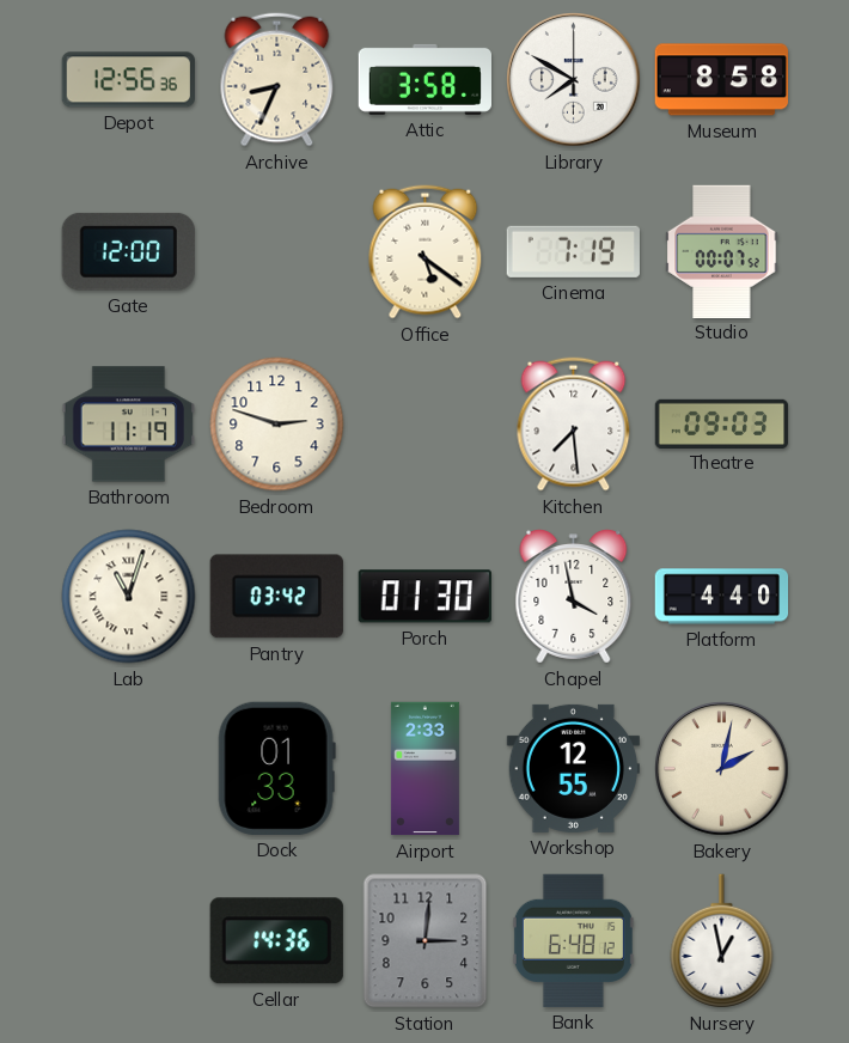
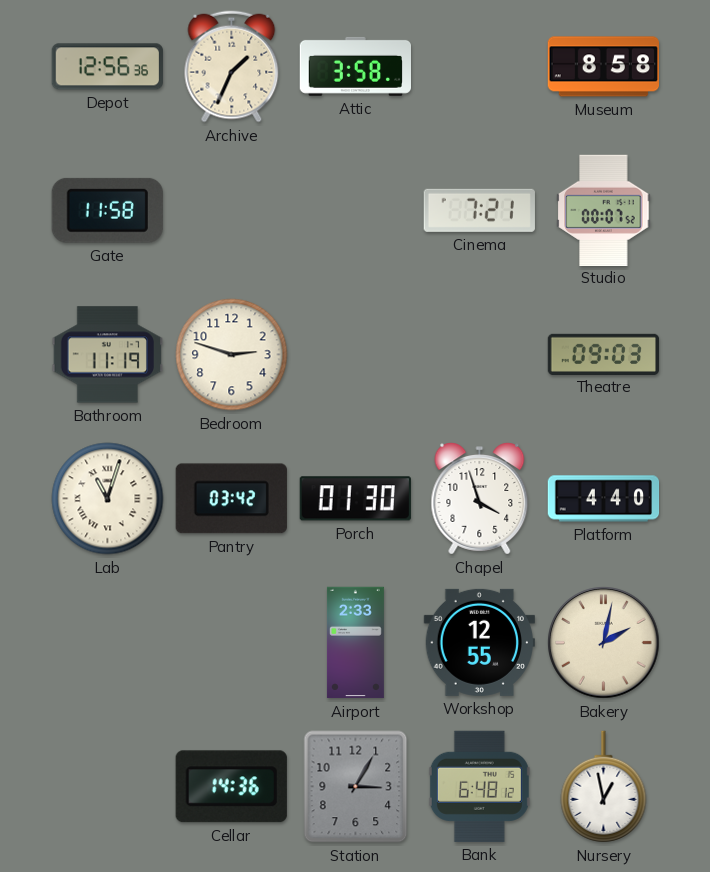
Archive: 8:34 -> 1:34
Library: 7:50 -> none
Gate: 12:00 -> 11:58
Office: 5:21 -> none
Cinema: 7:19 -> 7:21
Kitchen: 7:29 -> none
Chapel: 3:58 -> 3:57
Dock: 01:33 -> none
Station: 3:01 -> 3:05
